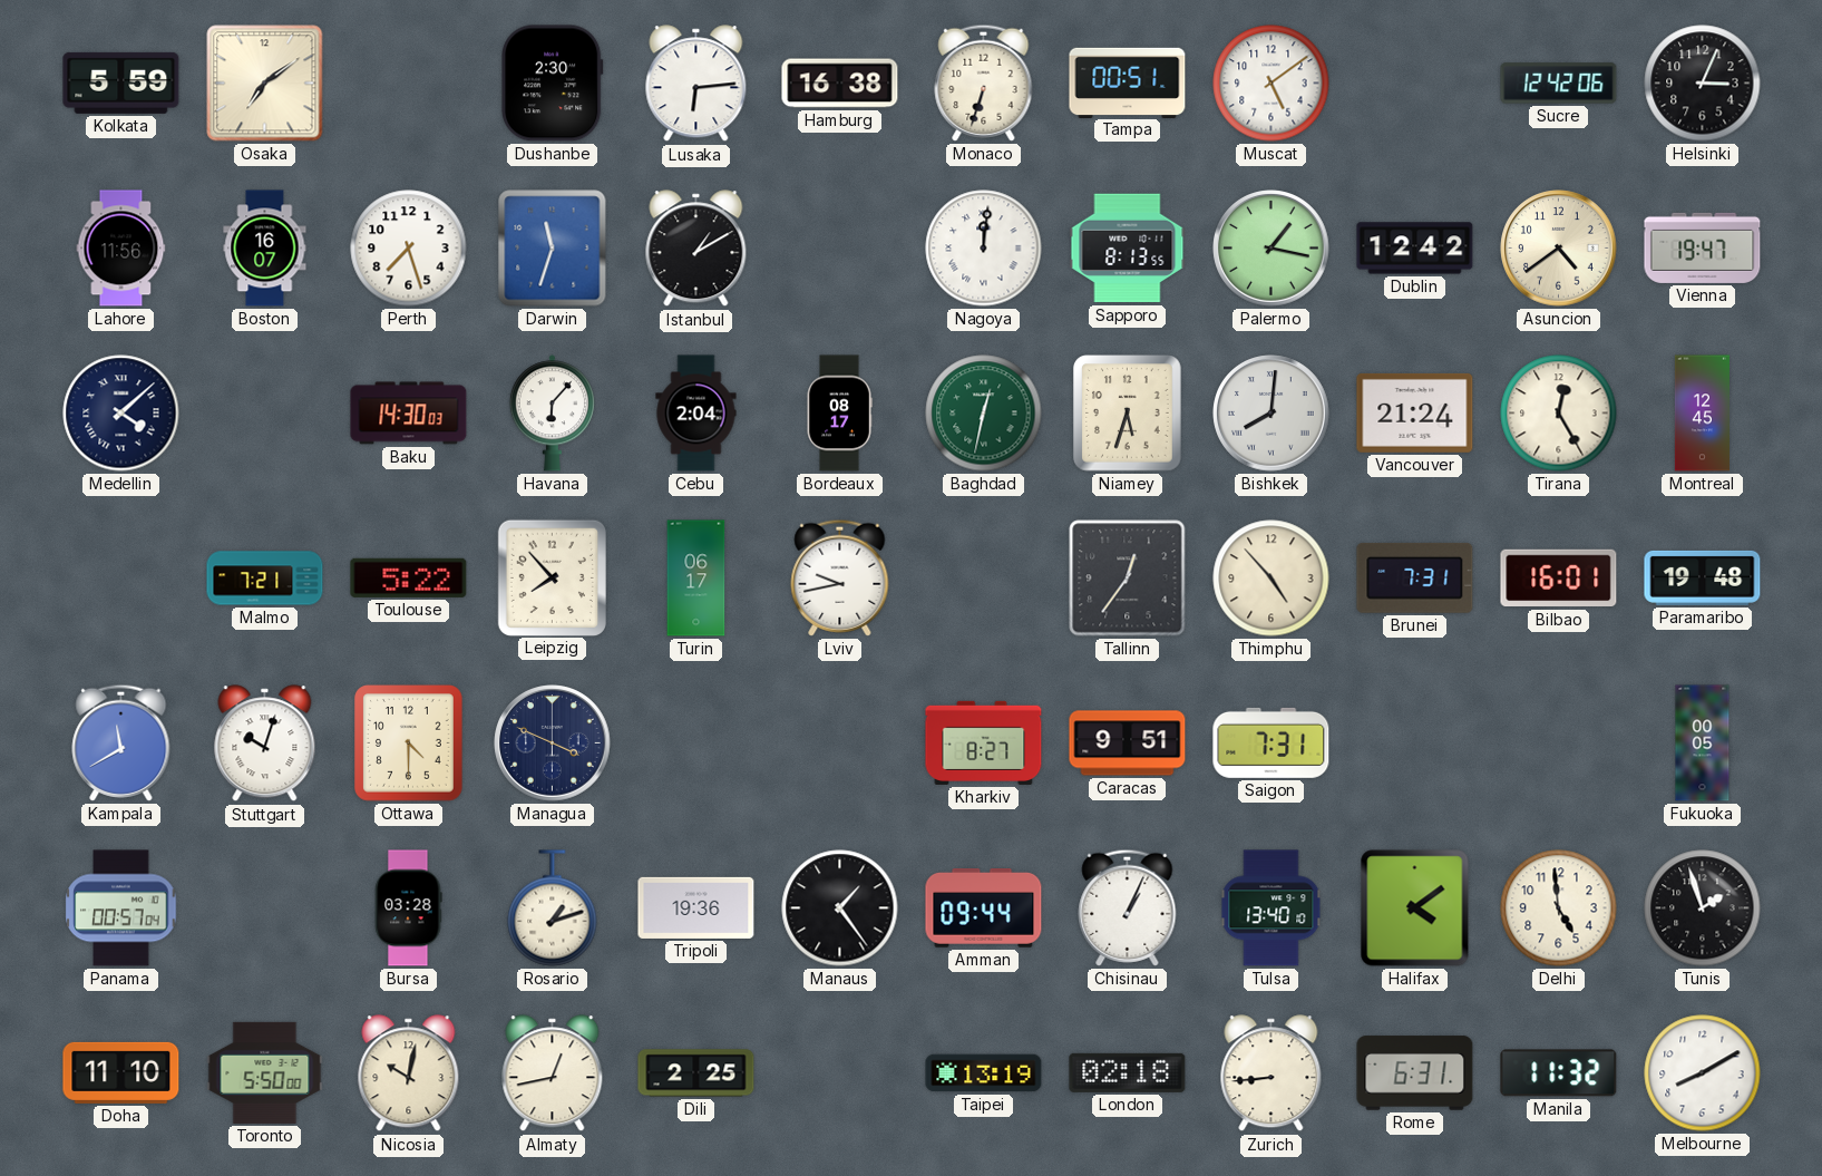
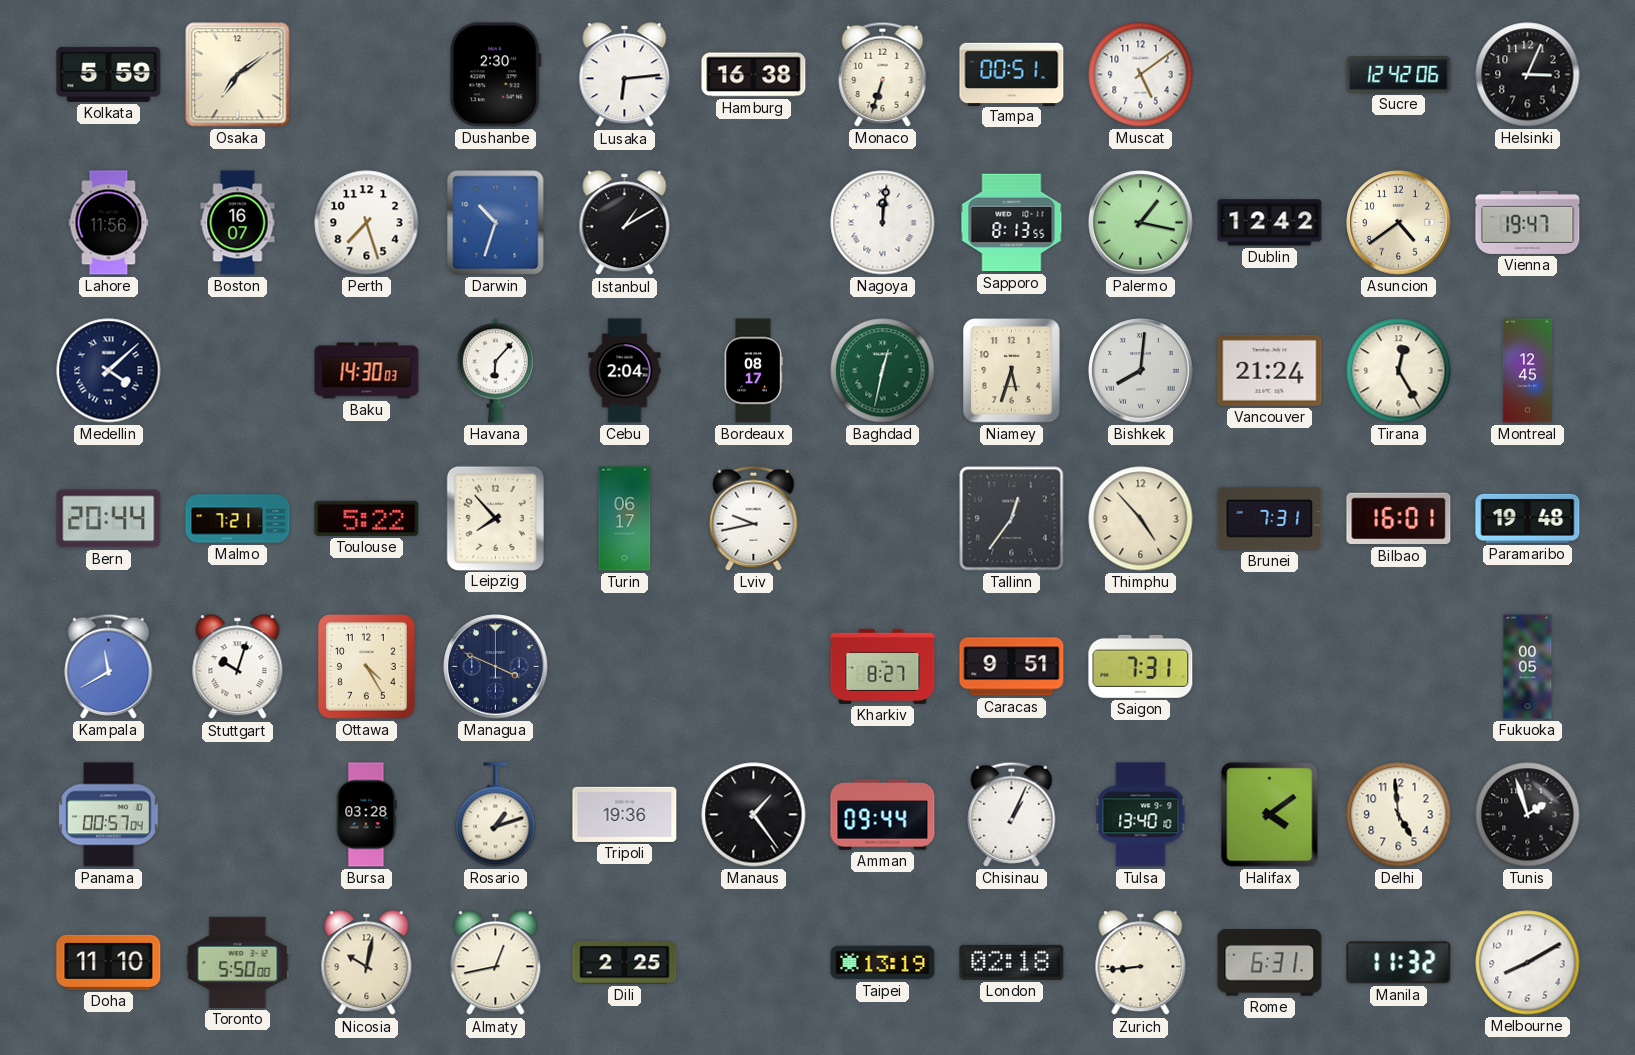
Darwin: 11:33 -> 10:33
Bern: none -> 20:44
Ottawa: 4:30 -> 4:25
